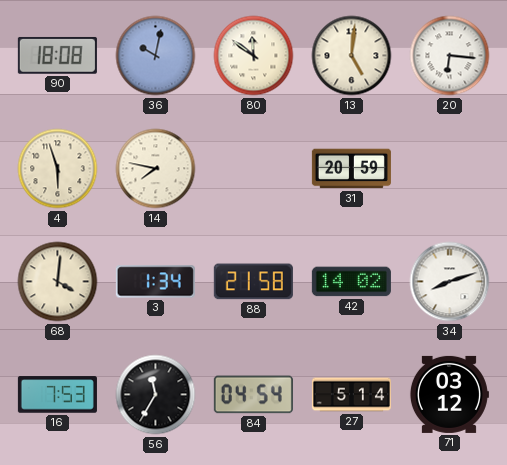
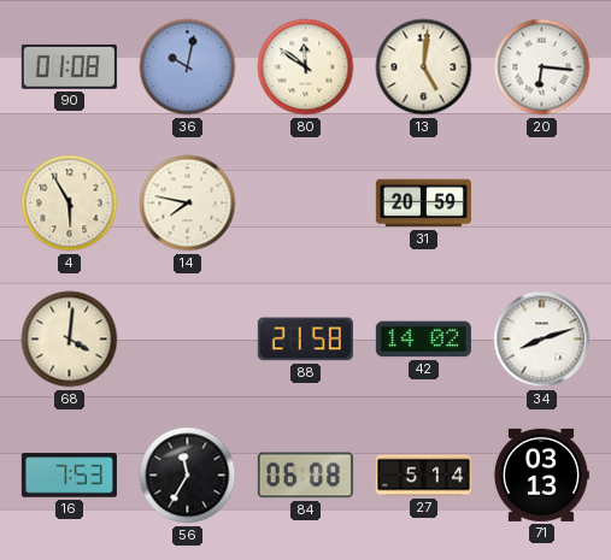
90: 18:08 -> 01:08
4: 5:57 -> 5:55
3: 1:34 -> none
84: 04:54 -> 06:08
71: 03:12 -> 03:13
